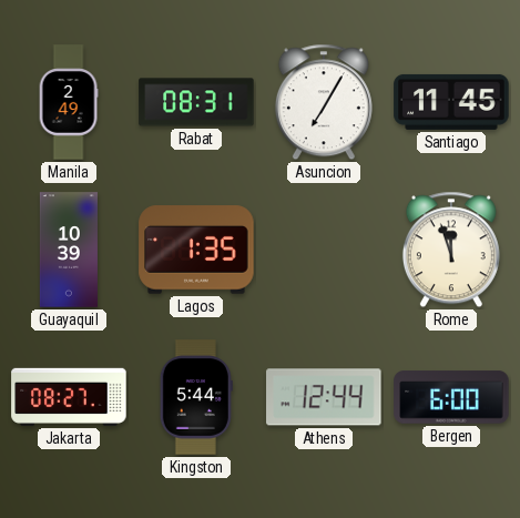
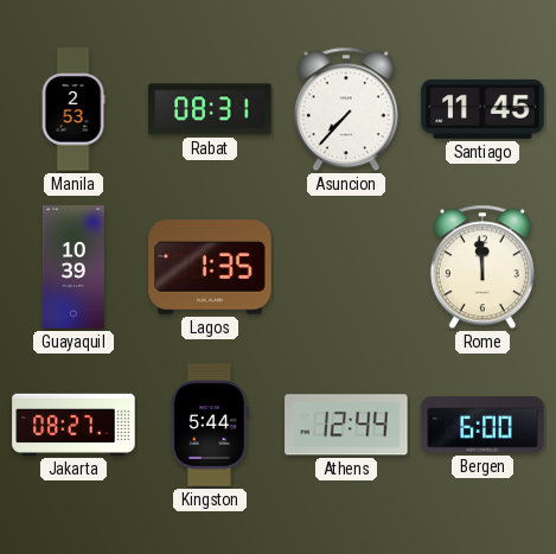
Manila: 2:49 -> 2:53
Asuncion: 7:05 -> 7:37
Rome: 11:57 -> 11:59
